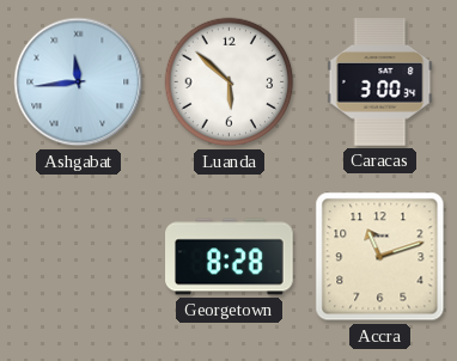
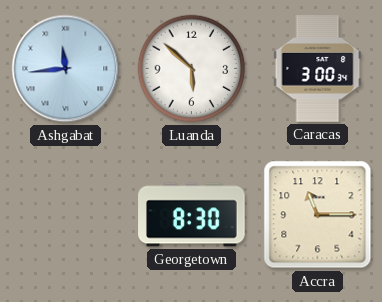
Georgetown: 8:28 -> 8:30
Accra: 11:12 -> 11:15
